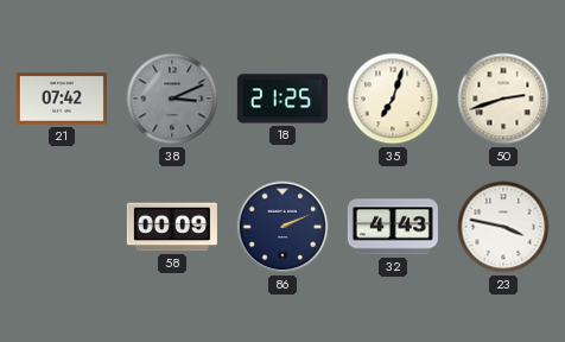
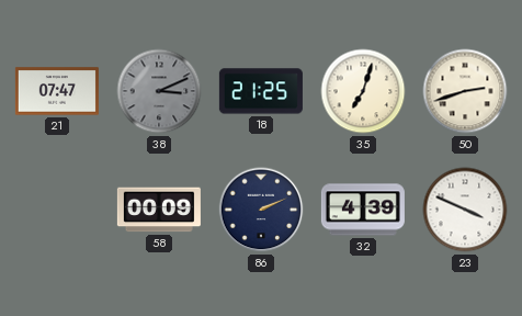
21: 07:42 -> 07:47
32: 4:43 -> 4:39
23: 3:47 -> 3:49
